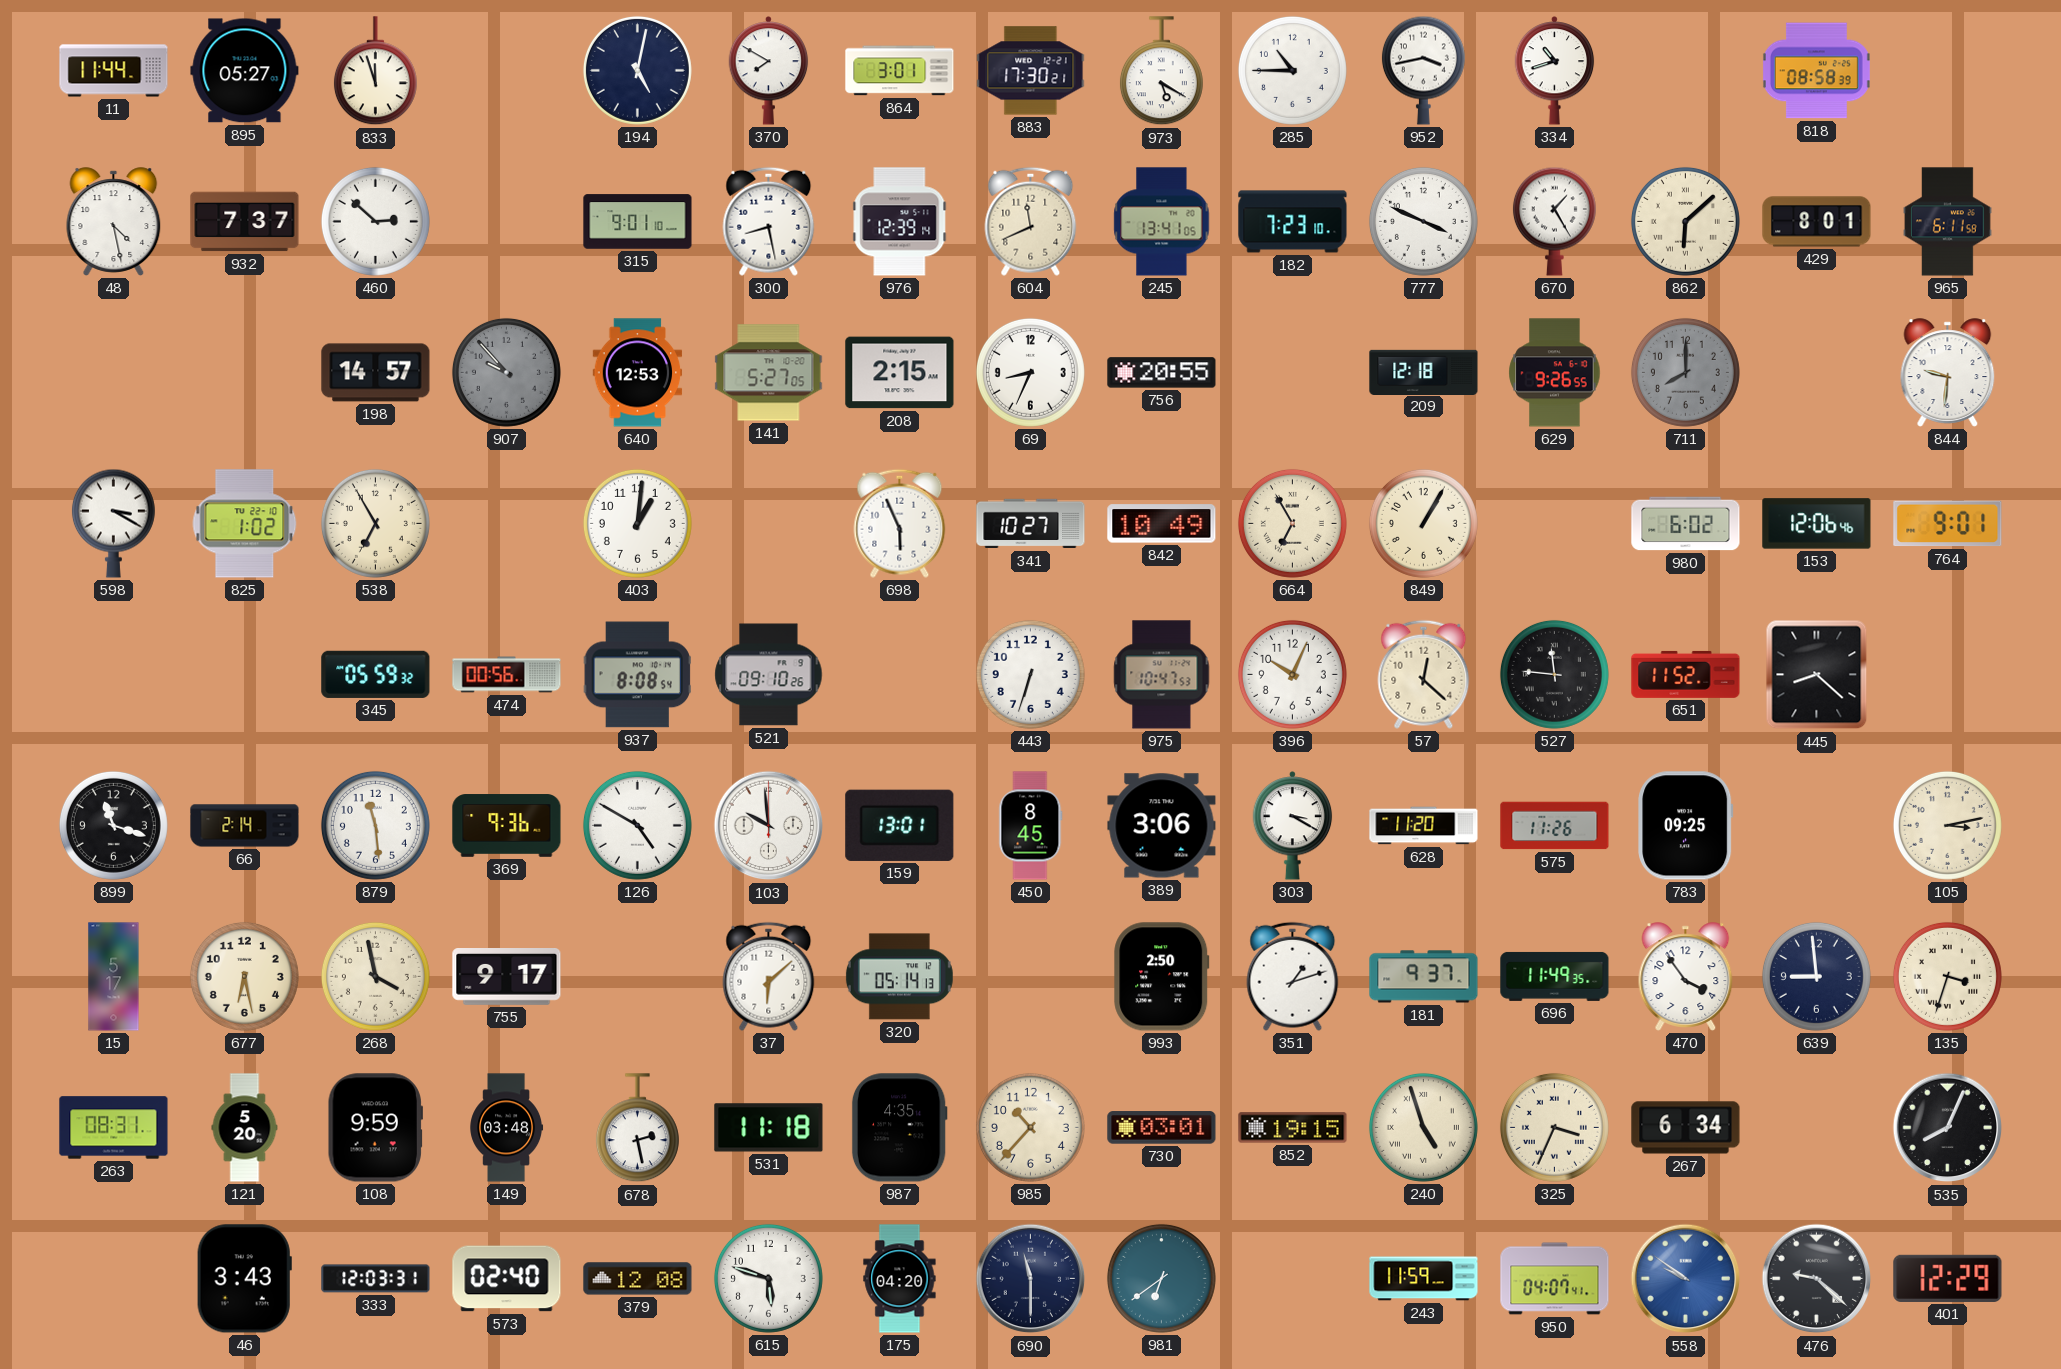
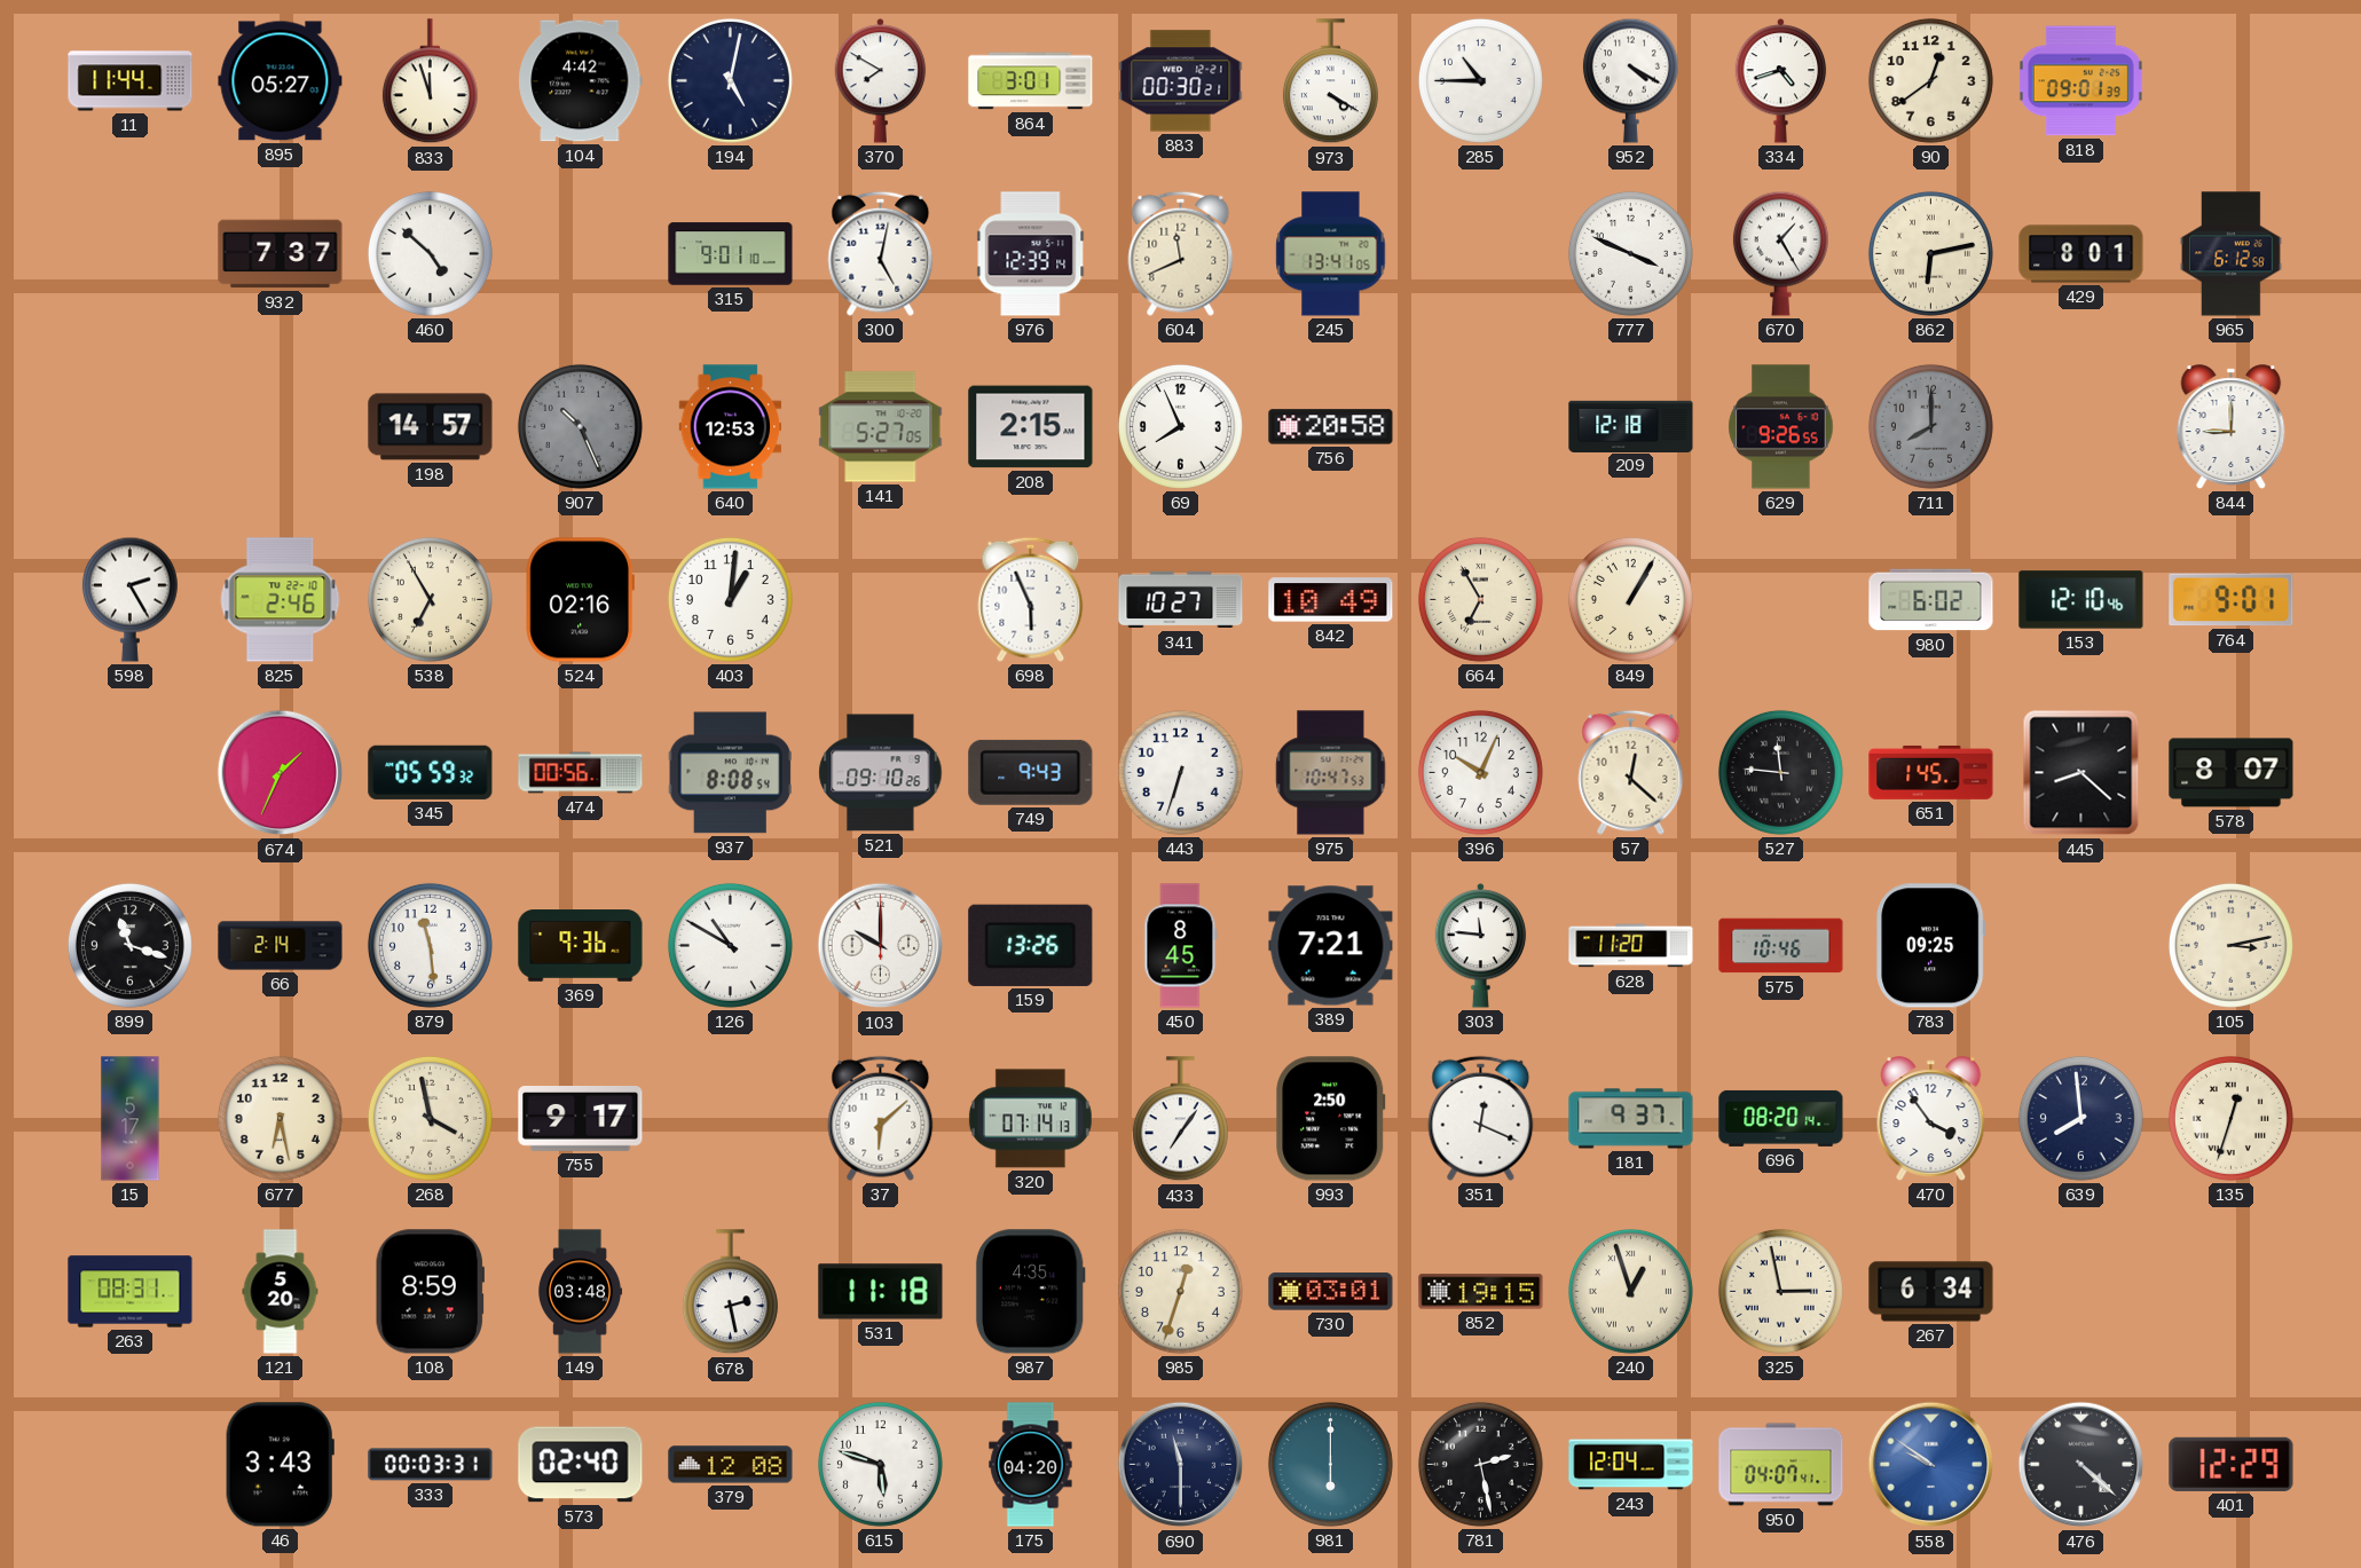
104: none -> 4:42
883: 17:30 -> 00:30
973: 5:20 -> 4:20
952: 3:43 -> 4:20
334: 10:42 -> 4:42
90: none -> 12:39
818: 08:58 -> 09:01
48: 4:28 -> none
460: 2:52 -> 4:52
300: 8:28 -> 5:02
182: 7:23 -> none
862: 6:08 -> 6:13
965: 6:11 -> 6:12
907: 9:53 -> 10:26
69: 8:34 -> 7:56
756: 20:55 -> 20:58
844: 9:31 -> 9:00
598: 3:20 -> 2:25
825: 1:02 -> 2:46
524: none -> 02:16
153: 12:06 -> 12:10
674: none -> 1:34
749: none -> 9:43
651: 11:52 -> 1:45
578: none -> 8:07
126: 4:50 -> 10:50
103: 9:59 -> 10:00
159: 13:01 -> 13:26
389: 3:06 -> 7:21
303: 3:20 -> 11:46
575: 11:26 -> 10:46
320: 05:14 -> 07:14
433: none -> 7:06
351: 1:12 -> 12:19
696: 11:49 -> 08:20
639: 8:59 -> 7:59
135: 3:33 -> 12:33
108: 9:59 -> 8:59
985: 10:37 -> 12:33
240: 4:57 -> 12:57
325: 3:34 -> 2:58
535: 8:04 -> none
333: 12:03 -> 00:03
981: 6:39 -> 6:00
781: none -> 2:28
243: 11:59 -> 12:04
476: 9:22 -> 4:22
